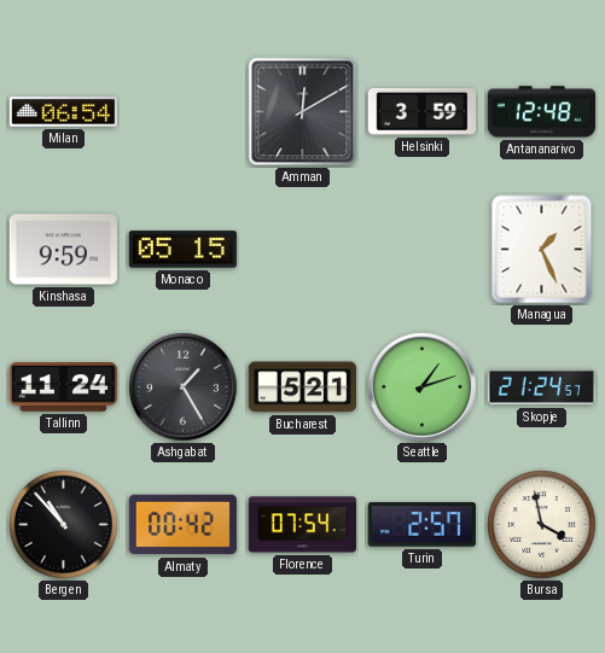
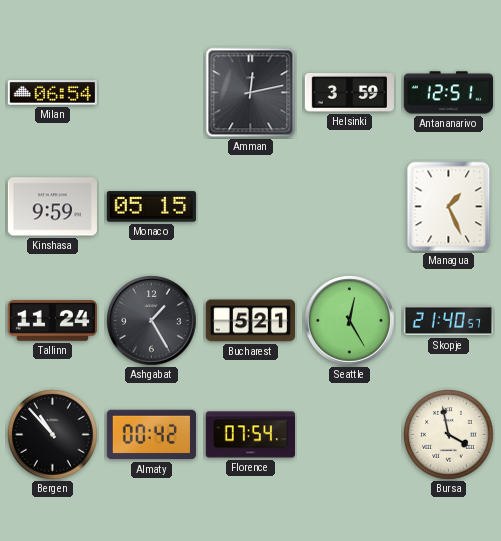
Amman: 12:10 -> 12:13
Antananarivo: 12:48 -> 12:51
Seattle: 1:12 -> 12:25
Skopje: 21:24 -> 21:40
Turin: 2:57 -> none
